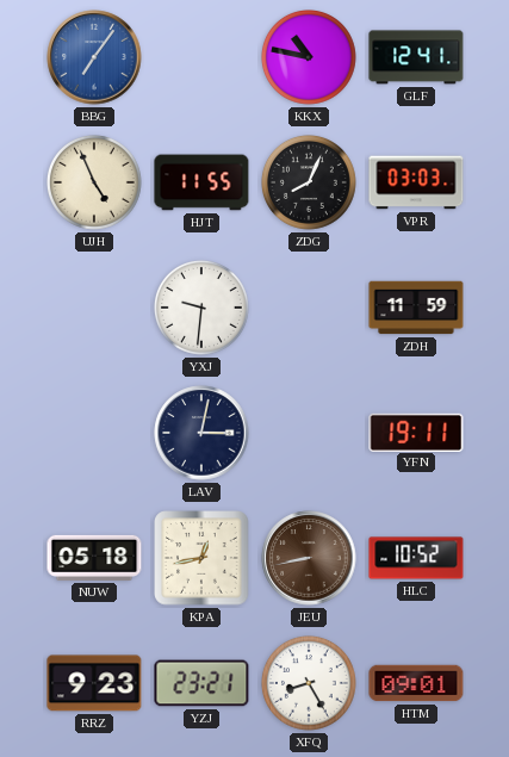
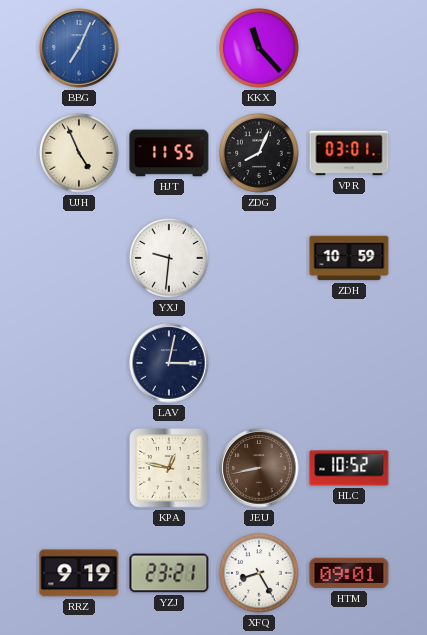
BBG: 7:06 -> 7:04
KKX: 10:47 -> 11:23
GLF: 12:41 -> none
VPR: 03:03 -> 03:01
ZDH: 11:59 -> 10:59
YFN: 19:11 -> none
NUW: 05:18 -> none
KPA: 12:43 -> 12:47
RRZ: 9:23 -> 9:19
